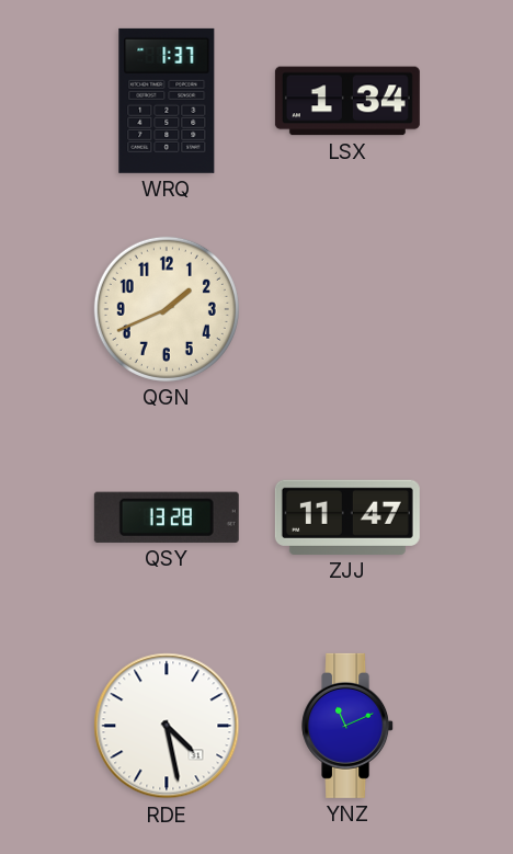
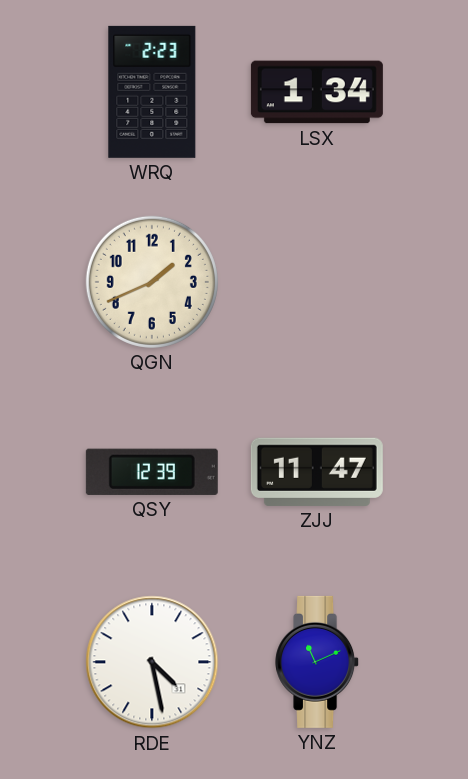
WRQ: 1:37 -> 2:23
QSY: 13:28 -> 12:39
